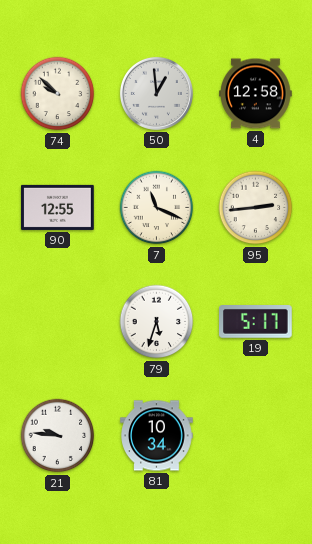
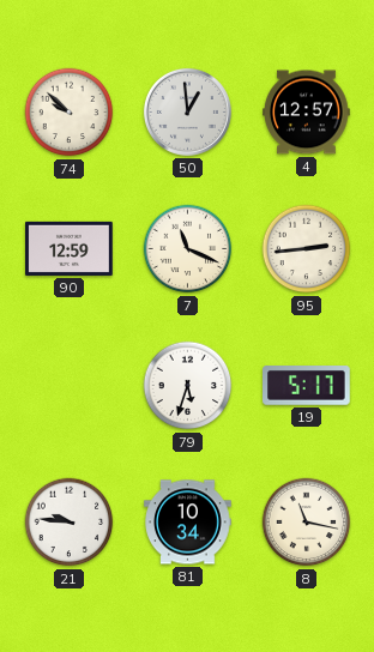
4: 12:58 -> 12:57
90: 12:55 -> 12:59
8: none -> 11:17
